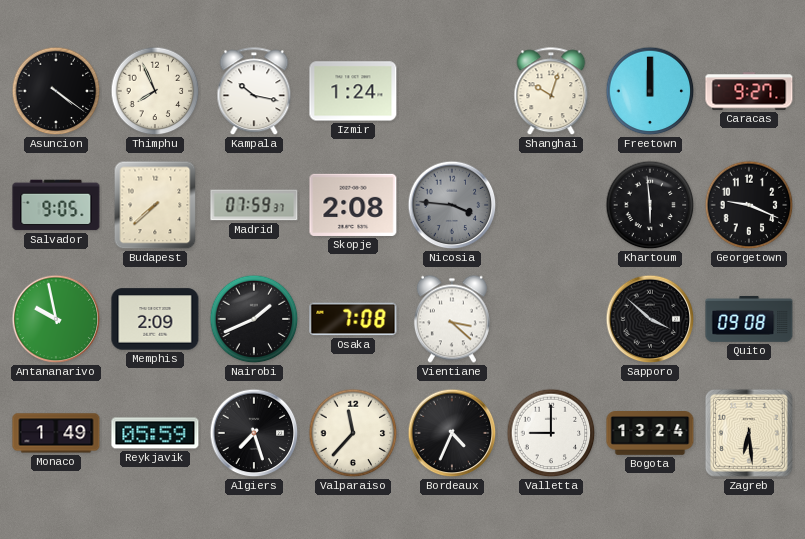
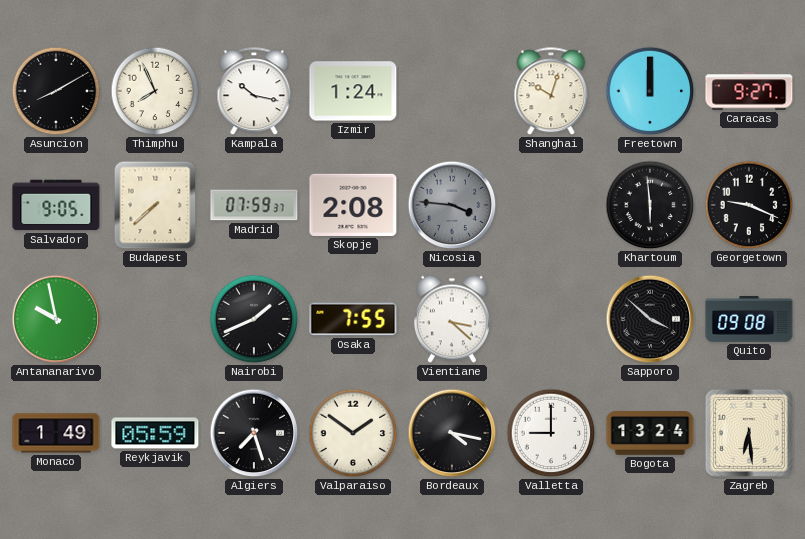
Asuncion: 4:21 -> 8:10
Memphis: 2:09 -> none
Osaka: 7:08 -> 7:55
Valparaiso: 11:37 -> 1:51
Bordeaux: 4:34 -> 4:17
